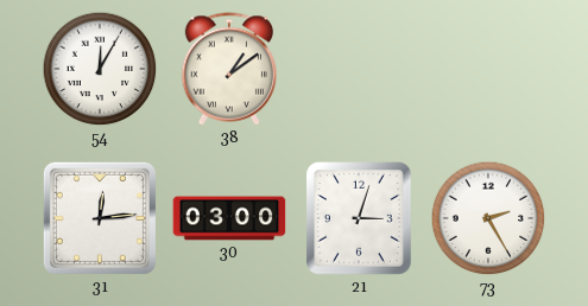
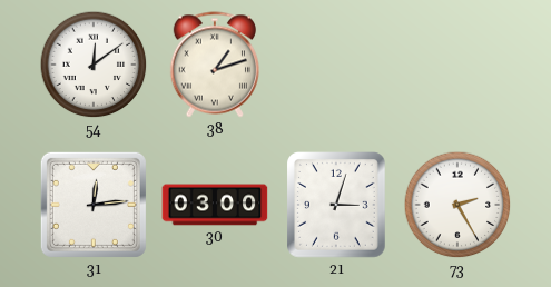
54: 12:05 -> 12:09
38: 1:09 -> 1:12
